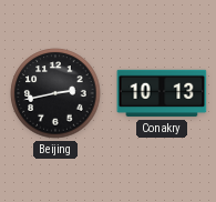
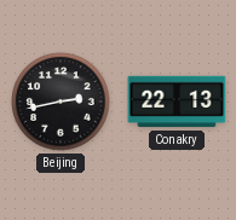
Conakry: 10:13 -> 22:13
